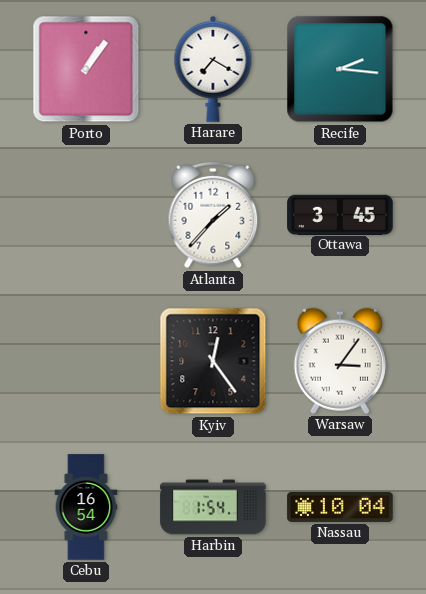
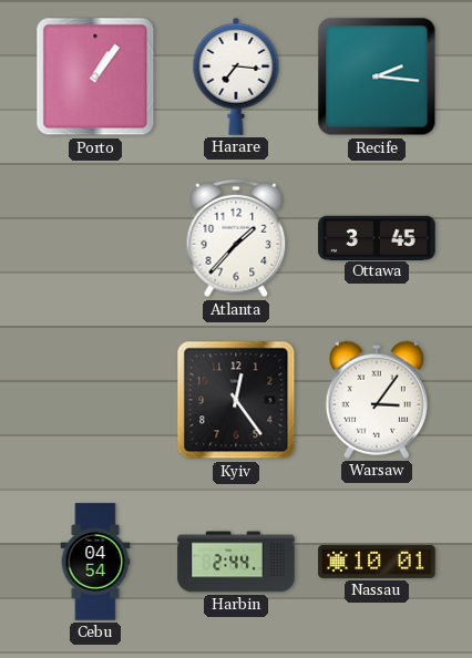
Harare: 7:20 -> 7:16
Cebu: 16:54 -> 04:54
Harbin: 1:54 -> 2:44
Nassau: 10:04 -> 10:01
